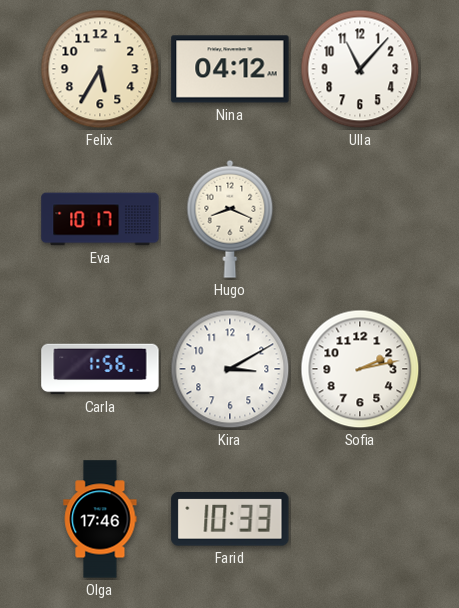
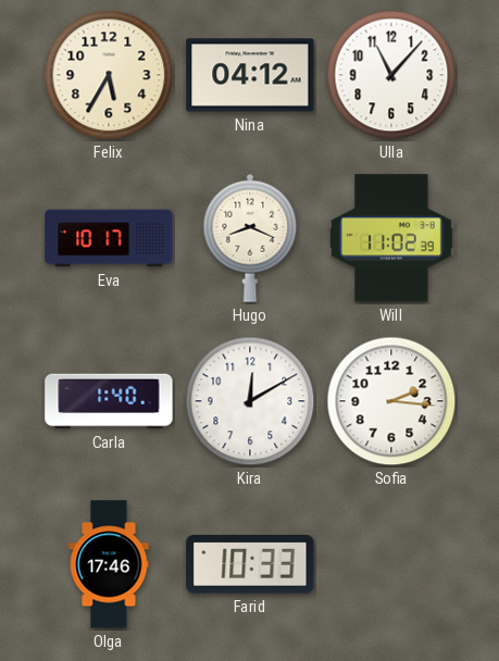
Will: none -> 11:02
Carla: 1:56 -> 1:40
Kira: 3:10 -> 12:10
Sofia: 2:13 -> 2:16
